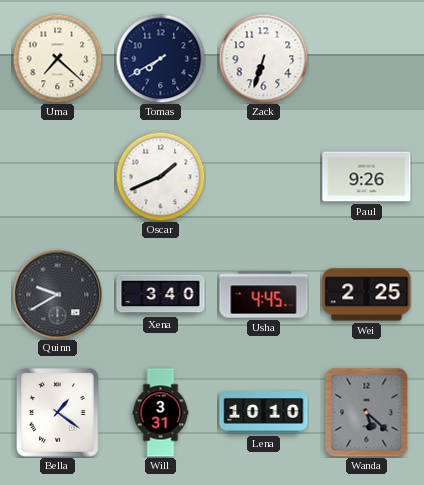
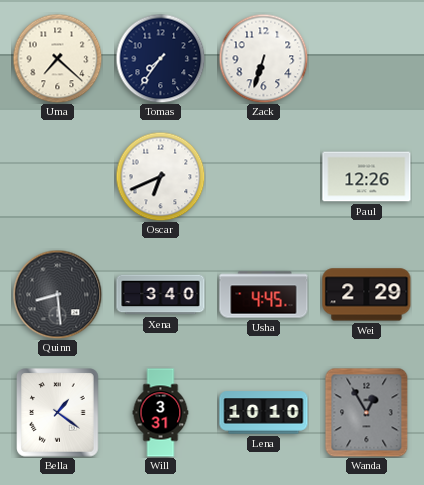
Tomas: 7:40 -> 7:36
Oscar: 1:41 -> 6:41
Paul: 9:26 -> 12:26
Quinn: 9:40 -> 8:29
Wei: 2:25 -> 2:29
Wanda: 5:22 -> 12:55
